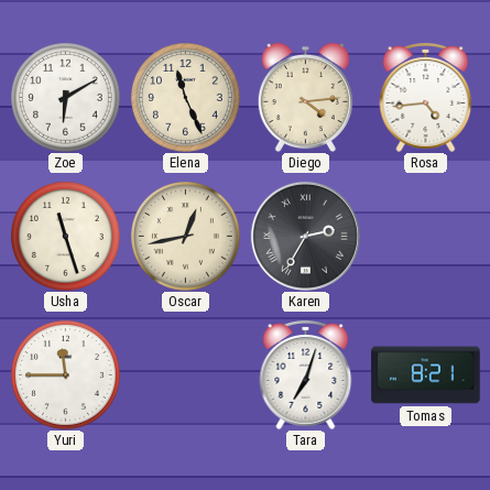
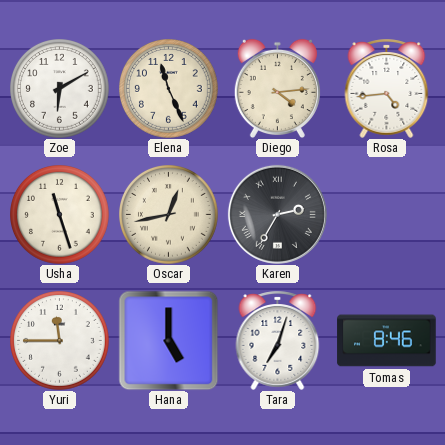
Hana: none -> 5:00
Tomas: 8:21 -> 8:46
